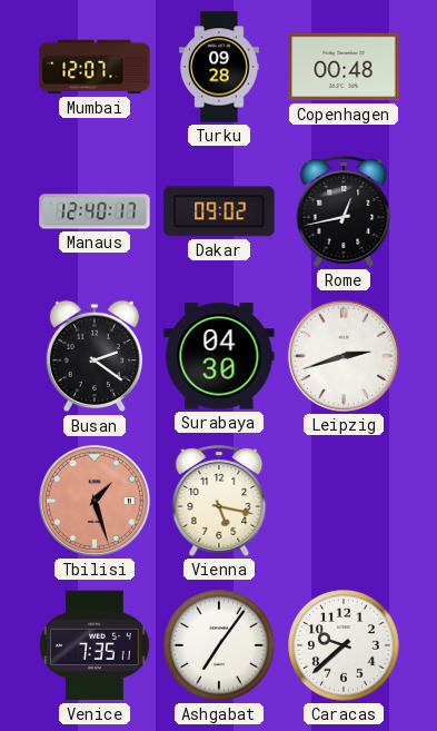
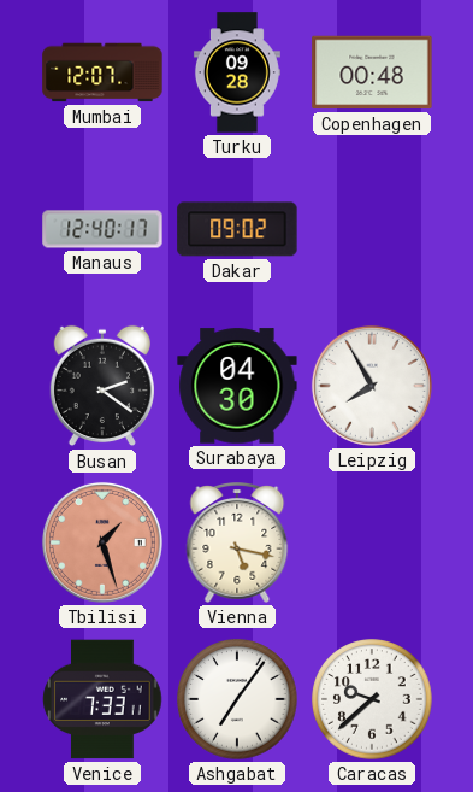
Rome: 12:43 -> none
Leipzig: 2:42 -> 7:55
Venice: 7:35 -> 7:33
